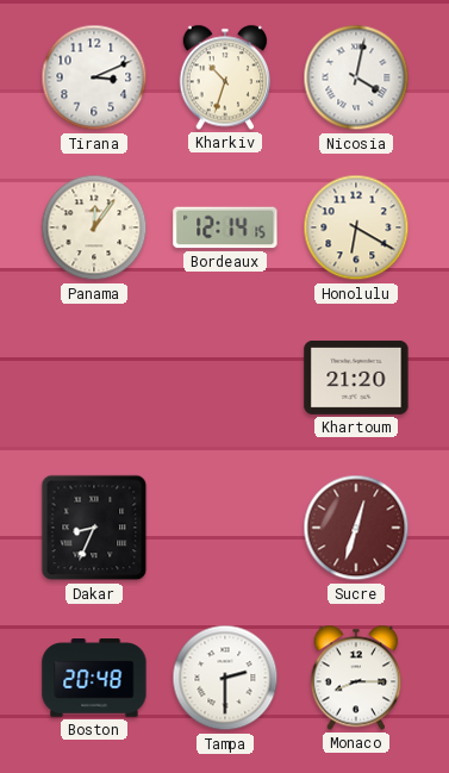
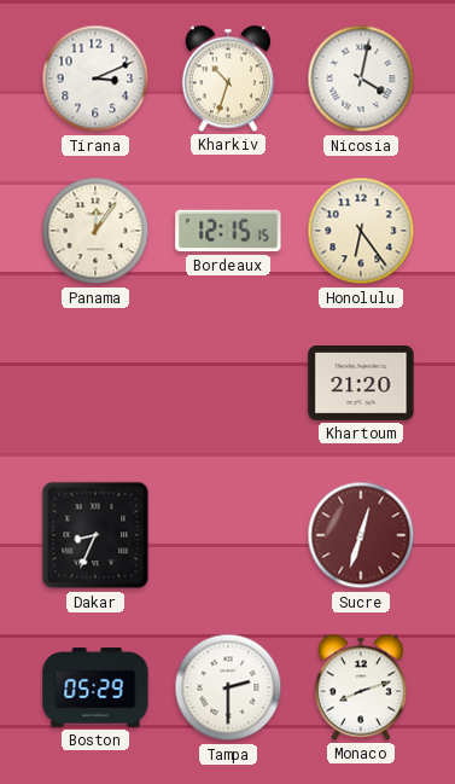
Bordeaux: 12:14 -> 12:15
Honolulu: 6:20 -> 6:24
Boston: 20:48 -> 05:29
Monaco: 8:15 -> 8:12
